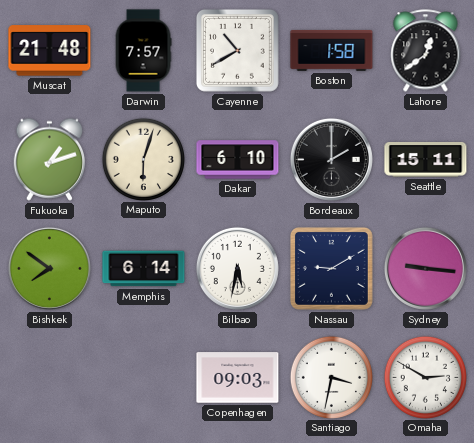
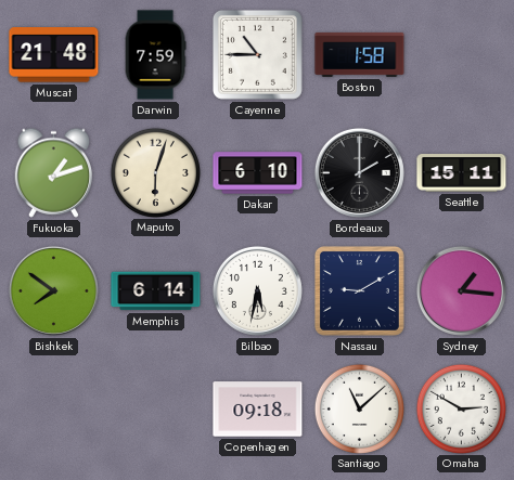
Darwin: 7:57 -> 7:59
Cayenne: 10:40 -> 10:45
Lahore: 12:39 -> none
Sydney: 9:16 -> 1:16
Copenhagen: 09:03 -> 09:18
Santiago: 3:32 -> 11:08
